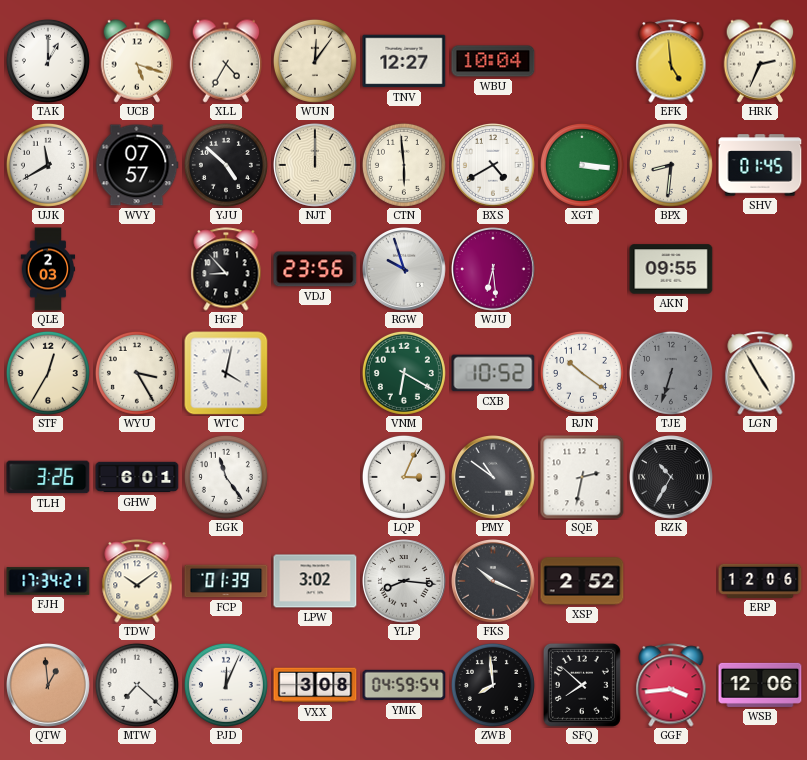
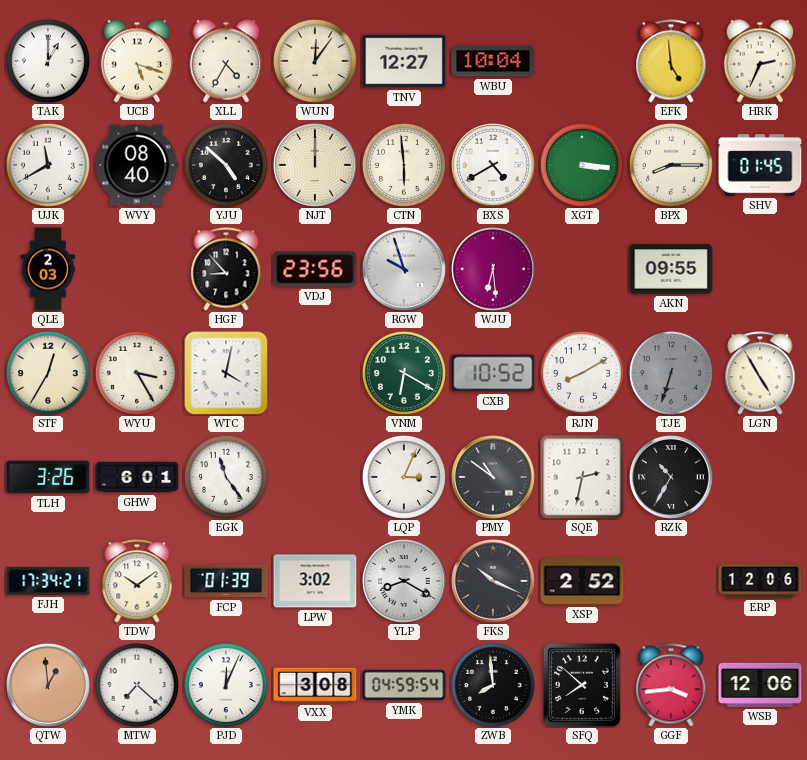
WVY: 07:57 -> 08:40
BPX: 8:31 -> 8:15
RJN: 10:21 -> 8:10
YLP: 8:16 -> 8:20
